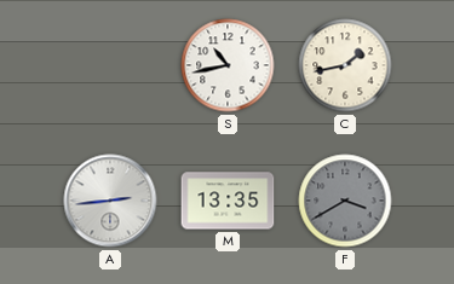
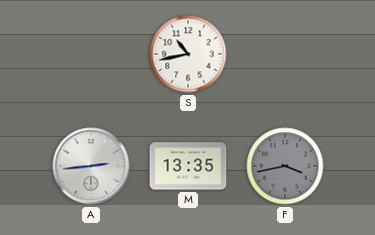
C: 1:43 -> none
F: 3:40 -> 3:43
